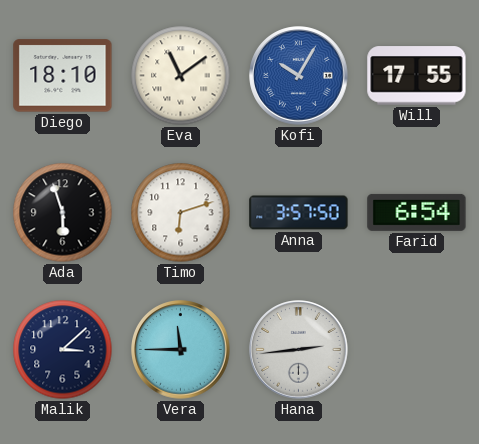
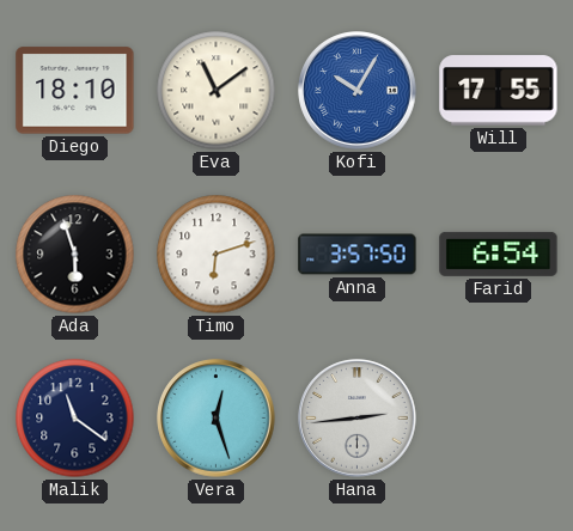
Malik: 3:08 -> 11:21
Vera: 11:45 -> 12:27
